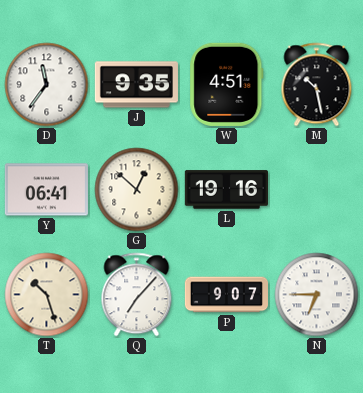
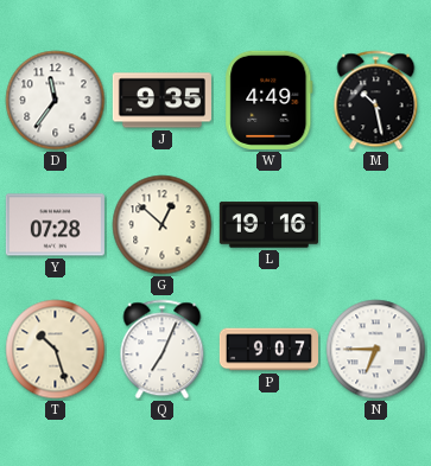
W: 4:51 -> 4:49
Y: 06:41 -> 07:28
Q: 7:07 -> 7:04
